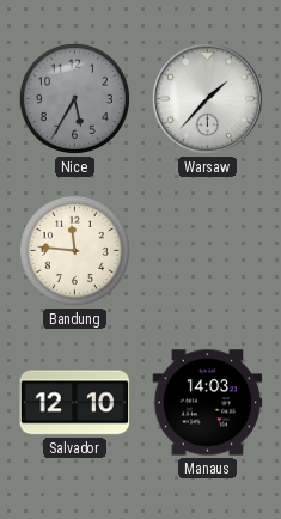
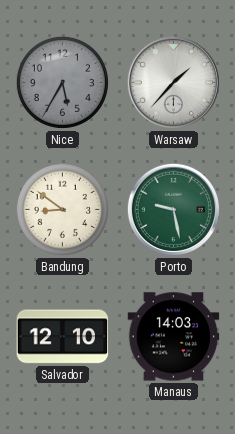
Bandung: 11:46 -> 8:51
Porto: none -> 9:28
